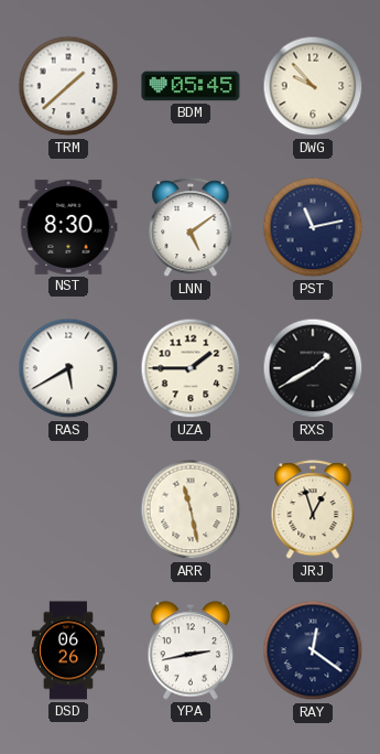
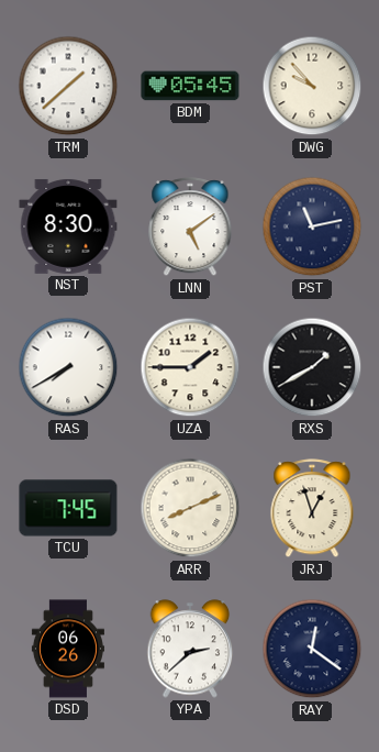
RAS: 5:40 -> 7:40
TCU: none -> 7:45
ARR: 11:28 -> 8:11
YPA: 2:43 -> 2:38
